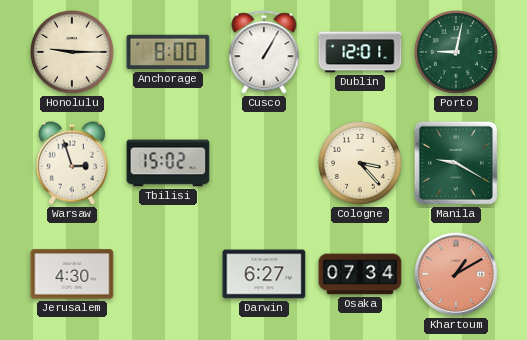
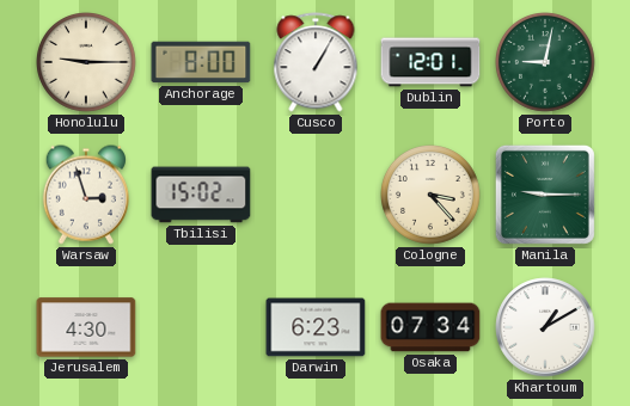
Manila: 9:20 -> 9:15
Darwin: 6:27 -> 6:23
Khartoum dial: salmon -> white
